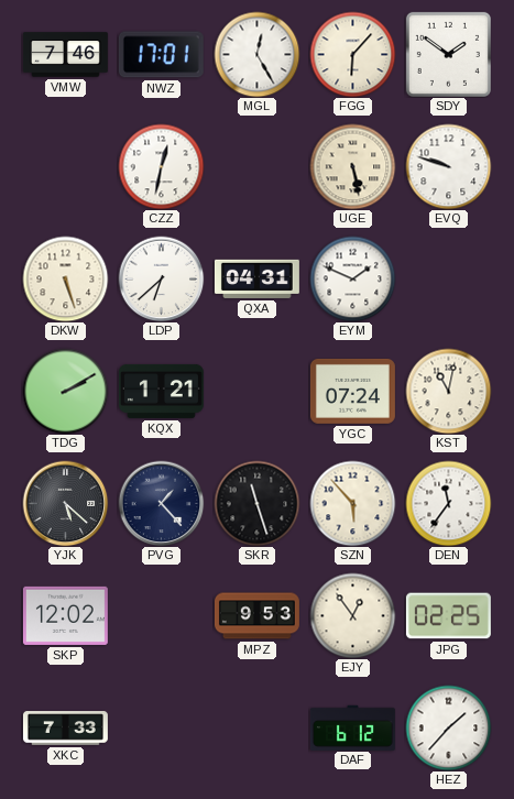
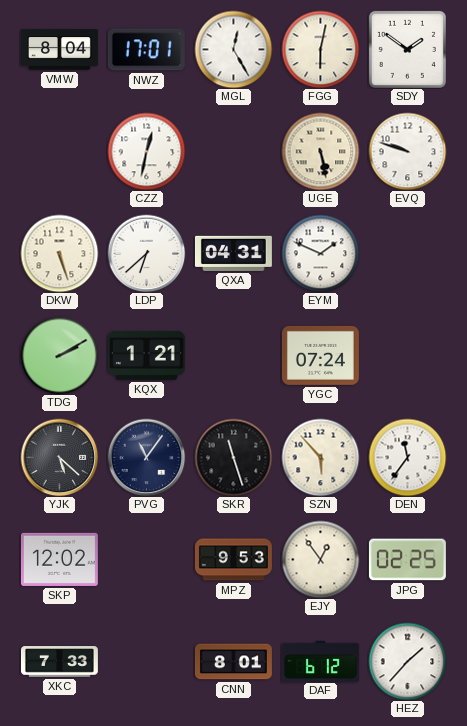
VMW: 7:46 -> 8:04
FGG: 6:07 -> 6:02
KST: 11:02 -> none
PVG: 1:23 -> 11:06
CNN: none -> 8:01
